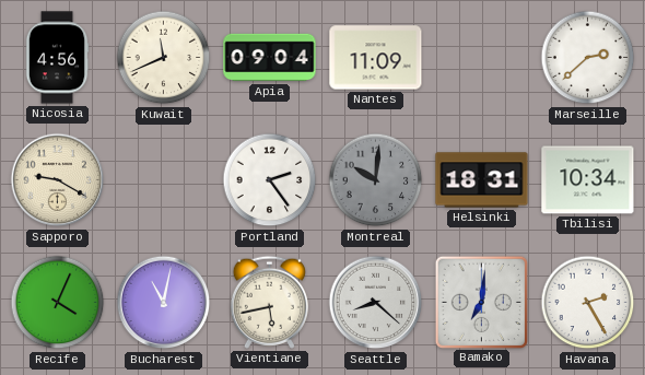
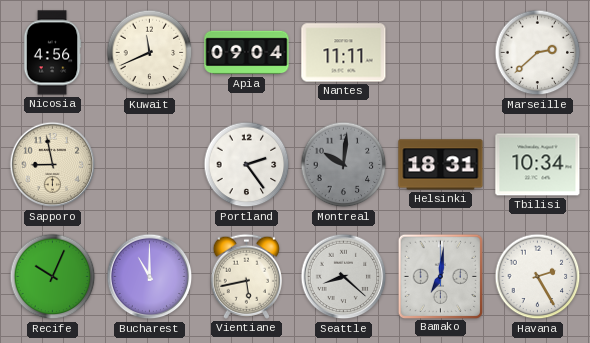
Nantes: 11:09 -> 11:11
Sapporo: 9:20 -> 8:58
Recife: 4:04 -> 10:04
Bucharest: 11:02 -> 11:00
